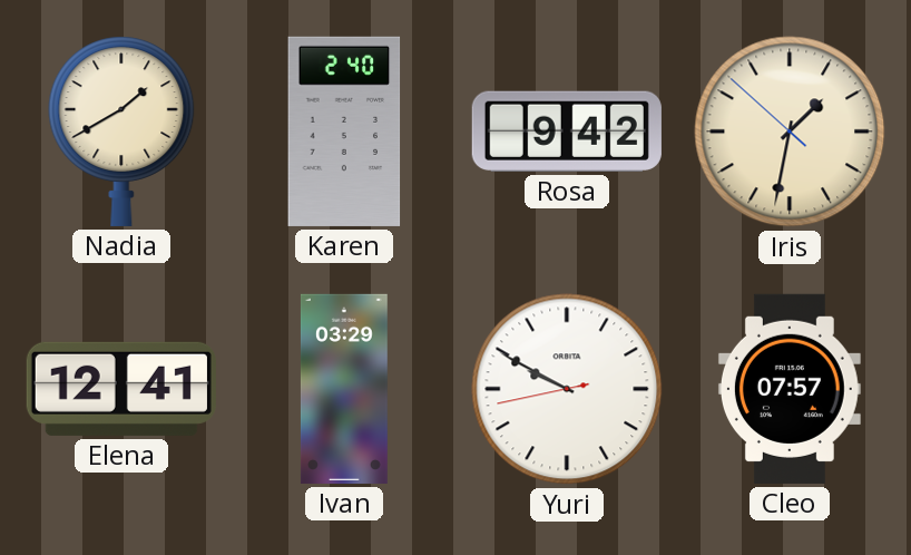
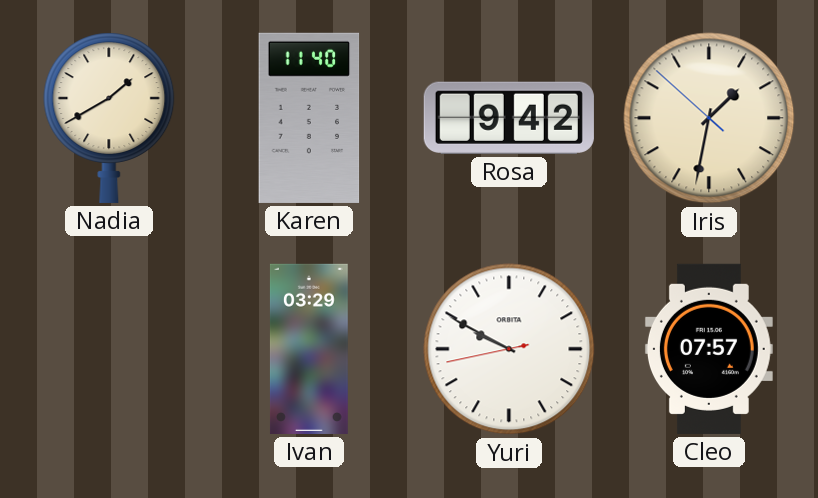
Karen: 2:40 -> 11:40
Elena: 12:41 -> none
